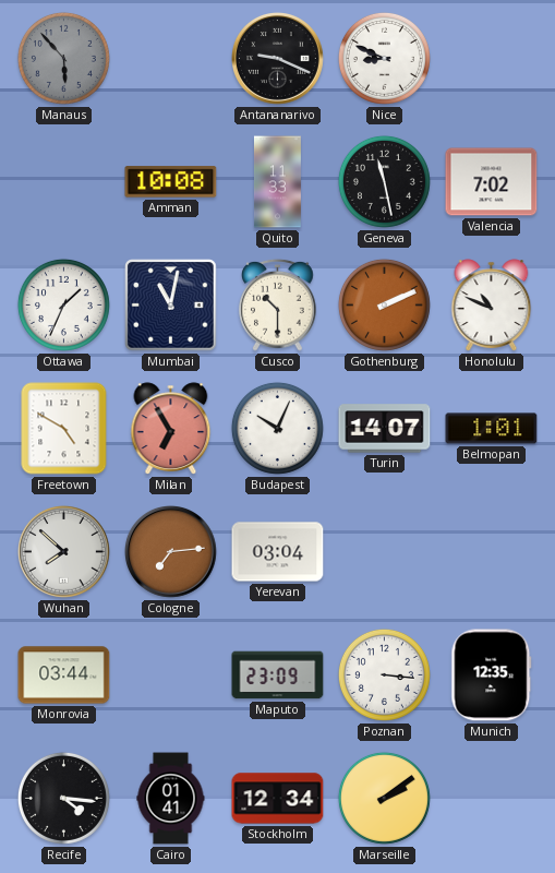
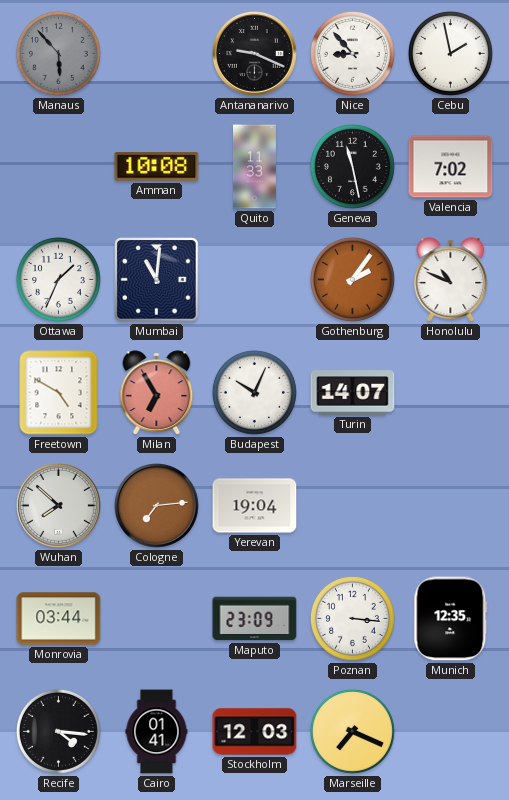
Nice: 8:49 -> 8:53
Cebu: none -> 1:58
Mumbai: 11:02 -> 11:01
Cusco: 10:30 -> none
Gothenburg: 2:11 -> 2:06
Belmopan: 1:01 -> none
Yerevan: 03:04 -> 19:04
Stockholm: 12:34 -> 12:03
Marseille: 2:09 -> 7:19
